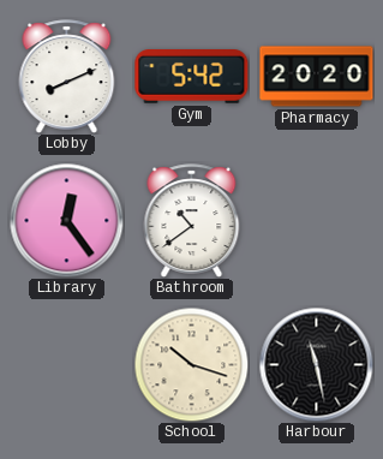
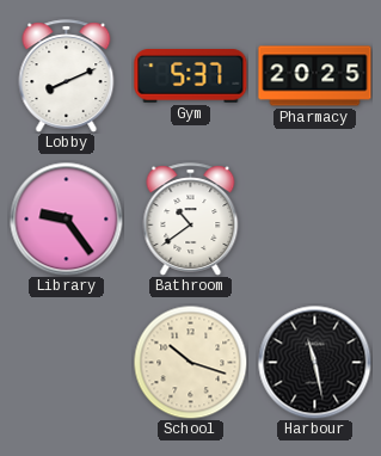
Gym: 5:42 -> 5:37
Pharmacy: 20:20 -> 20:25
Library: 12:24 -> 9:24
